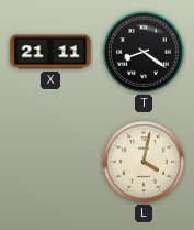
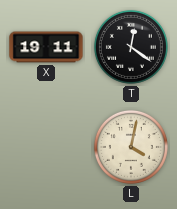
X: 21:11 -> 19:11
T: 8:21 -> 12:21
